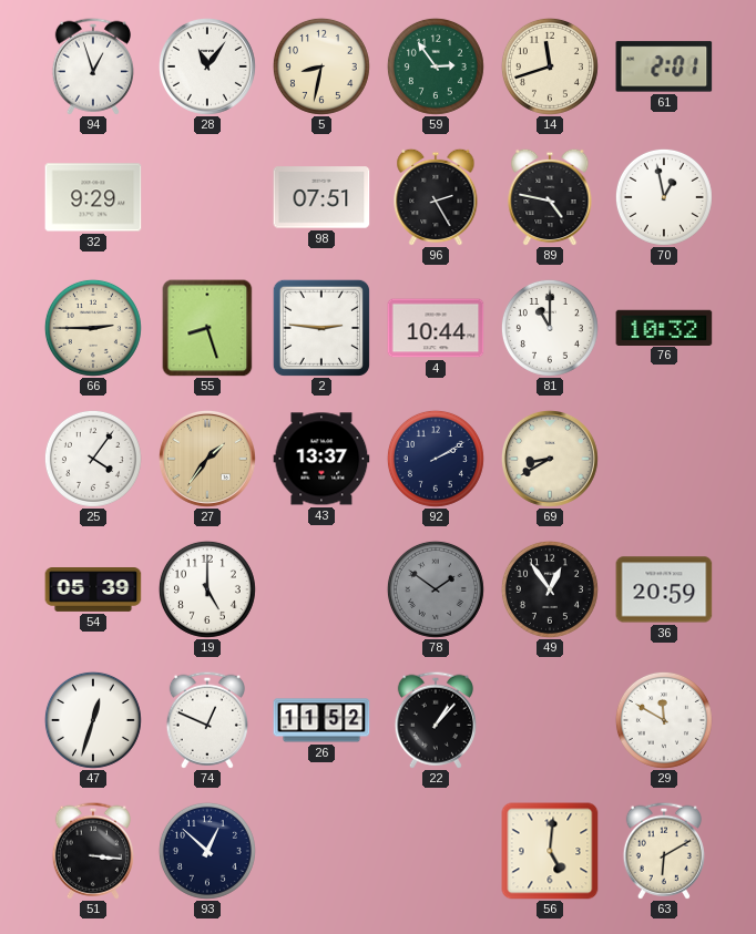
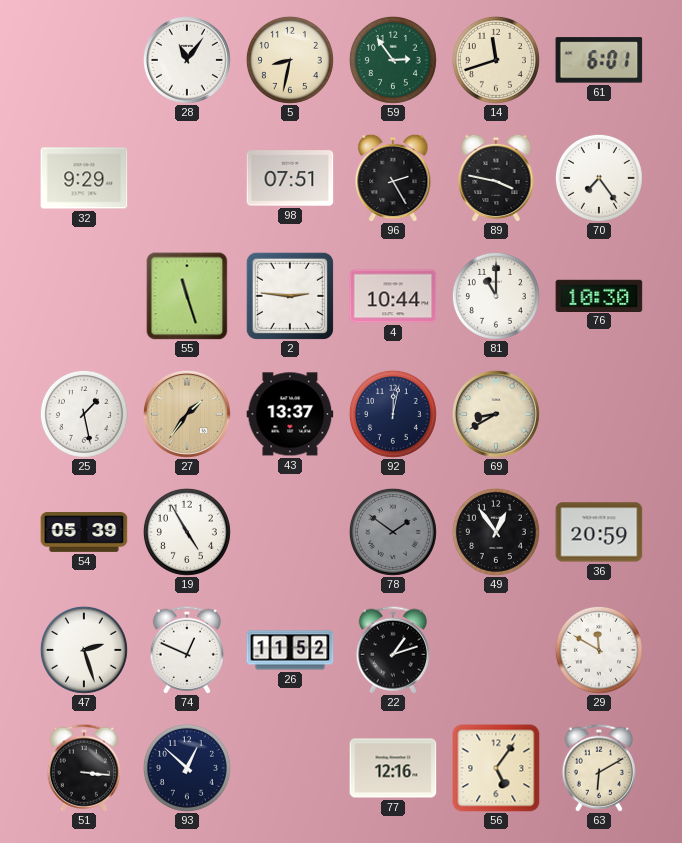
94: 12:57 -> none
61: 2:01 -> 6:01
89: 4:47 -> 3:47
70: 12:58 -> 7:24
66: 2:45 -> none
55: 8:27 -> 11:27
76: 10:32 -> 10:30
25: 4:06 -> 1:28
92: 2:10 -> 12:02
19: 5:00 -> 4:55
47: 12:33 -> 2:27
22: 1:07 -> 1:12
77: none -> 12:16
56: 5:01 -> 5:06
